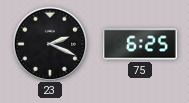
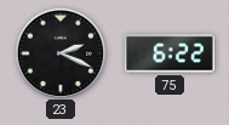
75: 6:25 -> 6:22
